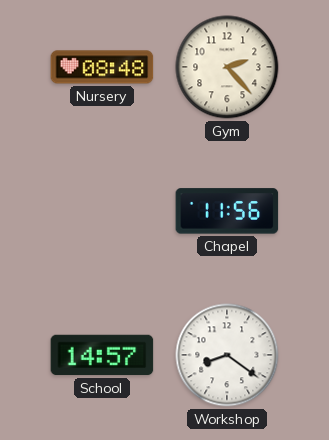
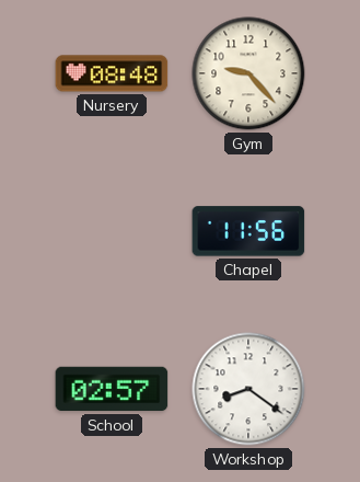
Gym: 2:23 -> 9:23
School: 14:57 -> 02:57
